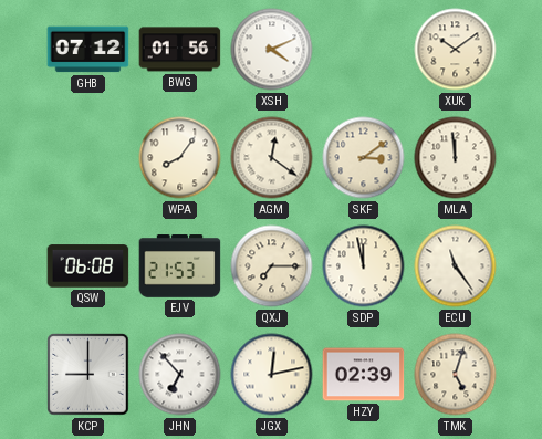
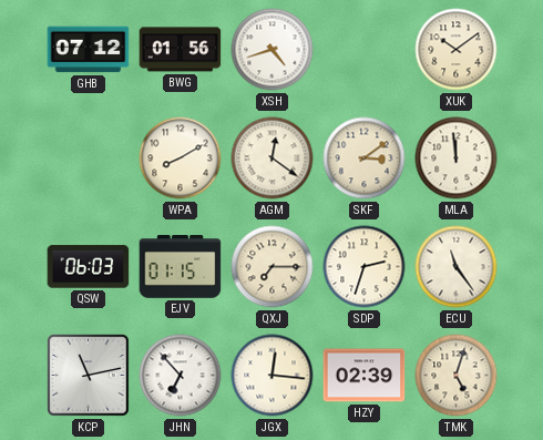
XSH: 4:11 -> 4:42
WPA: 8:06 -> 8:10
QSW: 06:08 -> 06:03
EJV: 21:53 -> 01:15
SDP: 11:58 -> 2:33
KCP: 9:00 -> 11:13
JGX: 12:13 -> 12:16
